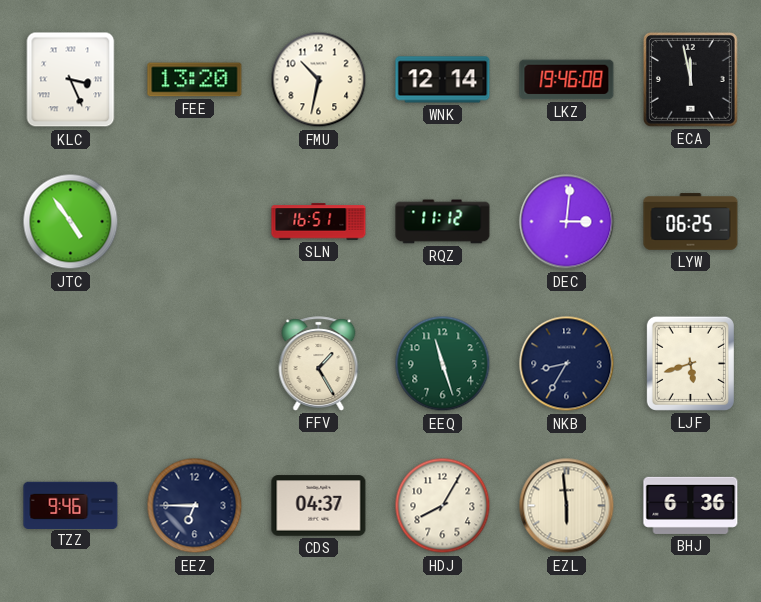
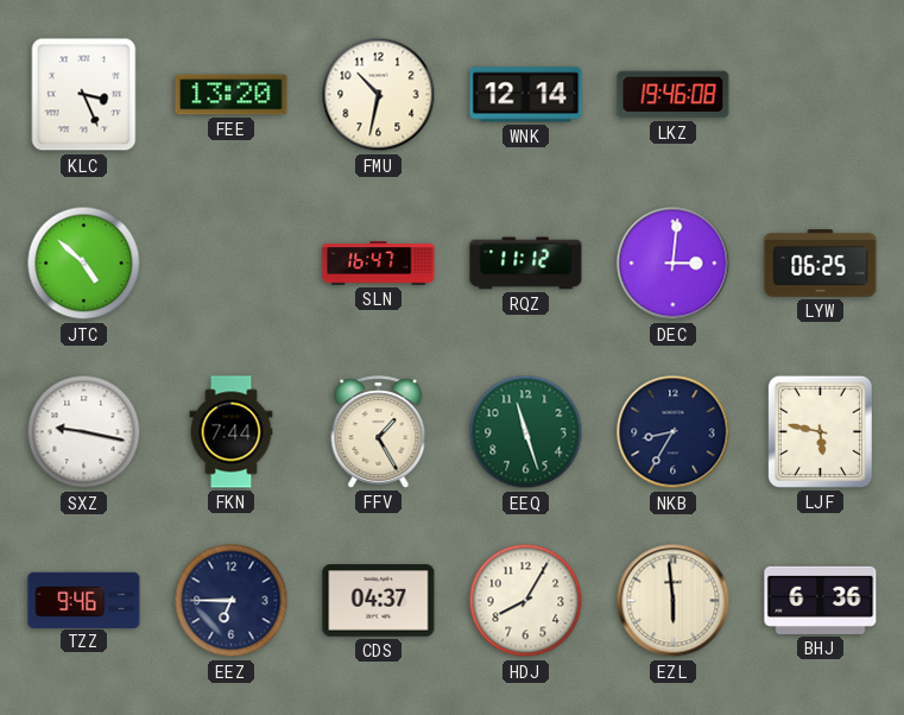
ECA: 11:58 -> none
JTC: 4:54 -> 4:52
SLN: 16:51 -> 16:47
SXZ: none -> 9:17
FKN: none -> 7:44
LJF: 5:42 -> 5:47
